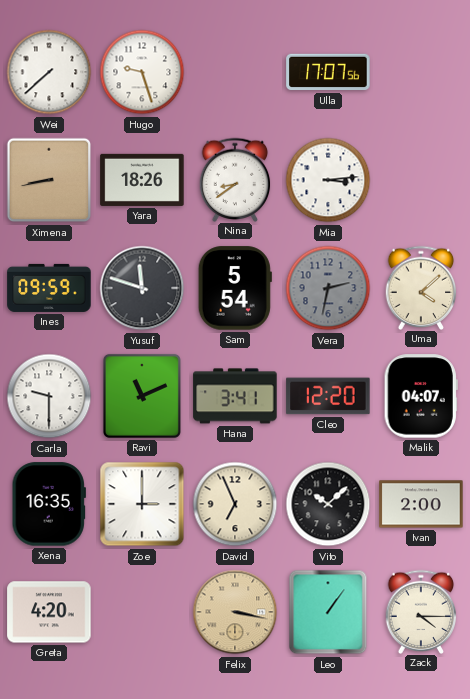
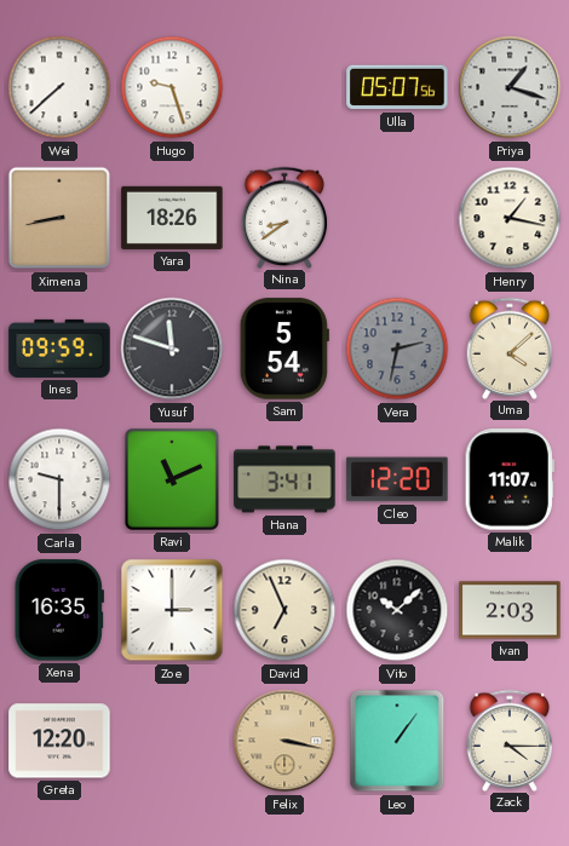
Ulla: 17:07 -> 05:07
Priya: none -> 1:18
Mia: 3:14 -> none
Henry: none -> 1:17
Malik: 04:07 -> 11:07
Ivan: 2:00 -> 2:03
Greta: 4:20 -> 12:20
